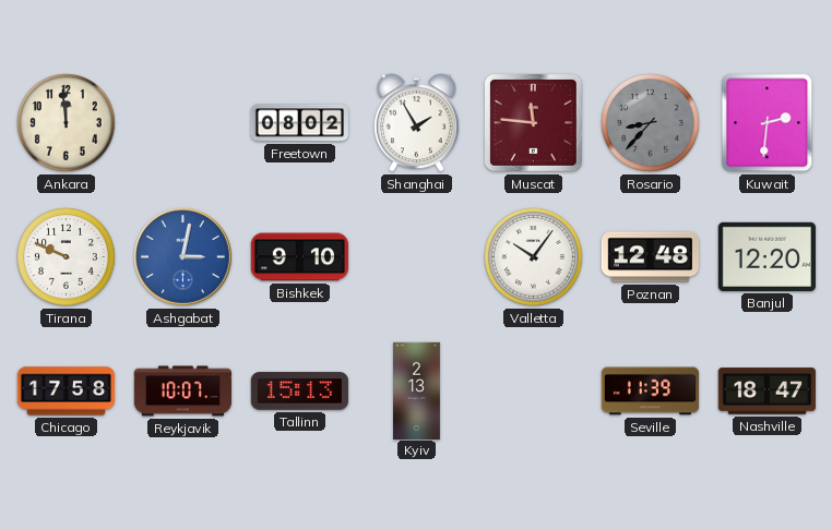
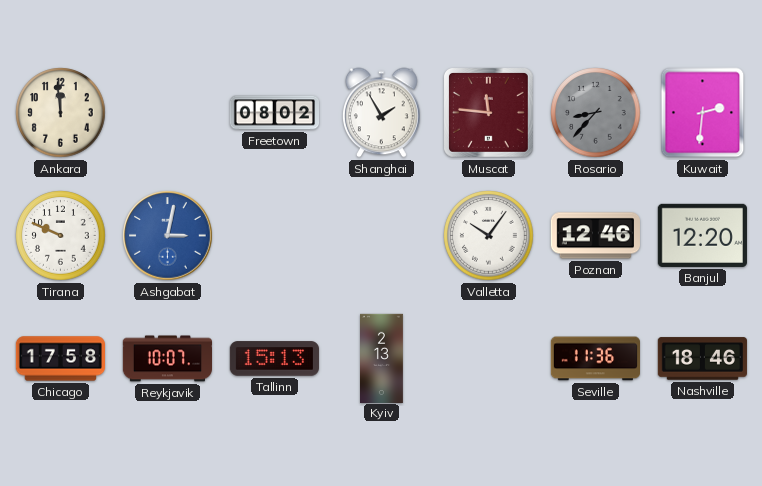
Bishkek: 9:10 -> none
Poznan: 12:48 -> 12:46
Seville: 11:39 -> 11:36
Nashville: 18:47 -> 18:46
